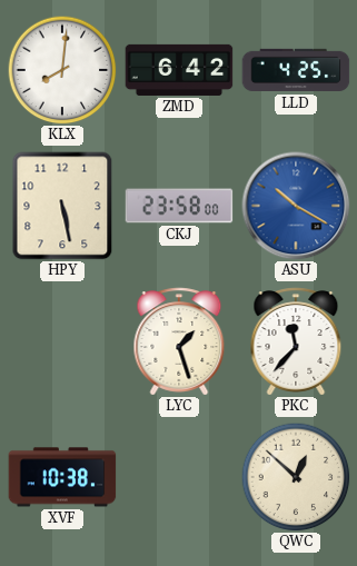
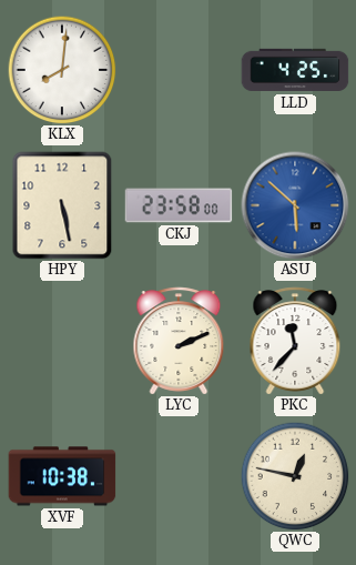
ZMD: 6:42 -> none
ASU: 10:20 -> 5:52
LYC: 1:27 -> 2:11
QWC: 12:52 -> 12:47
